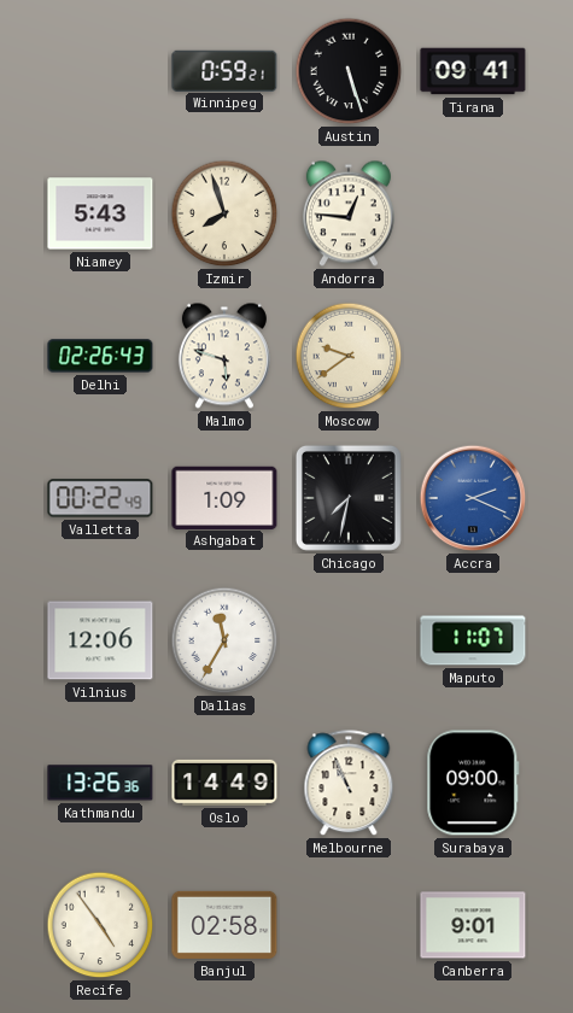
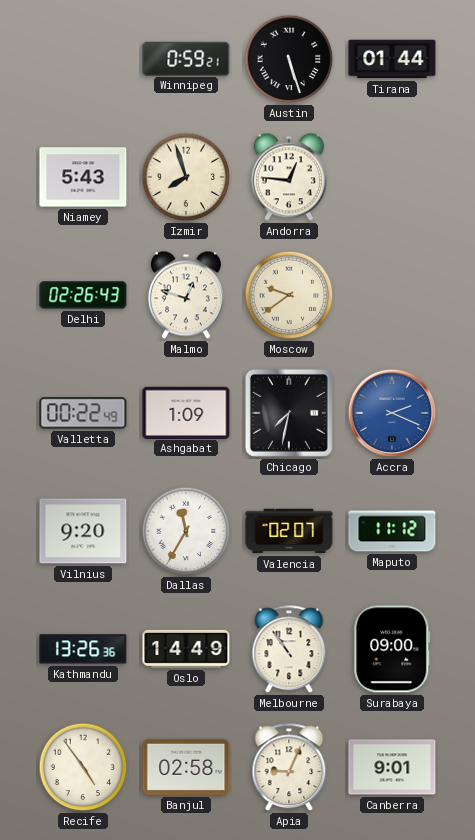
Tirana: 09:41 -> 01:44
Malmo: 5:48 -> 12:48
Vilnius: 12:06 -> 9:20
Valencia: none -> 02:07
Maputo: 11:07 -> 11:12
Melbourne: 10:56 -> 10:54
Apia: none -> 9:04
